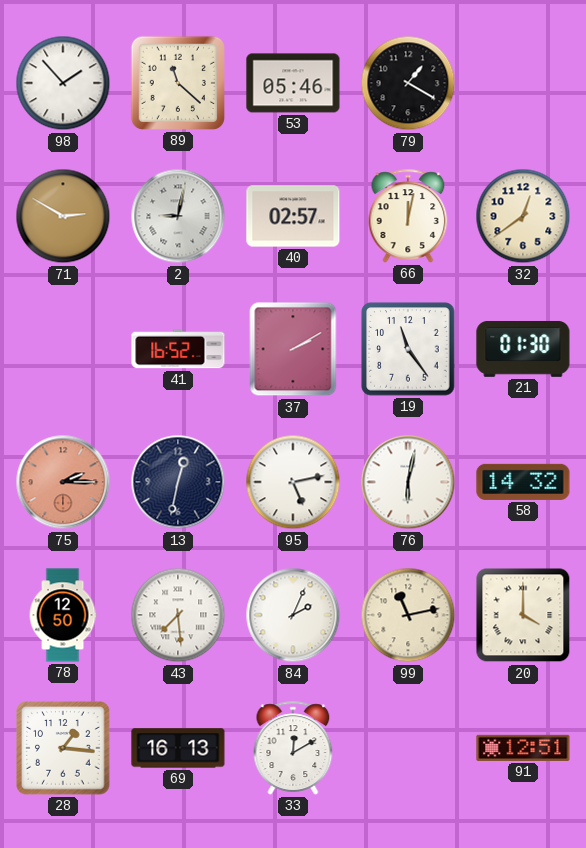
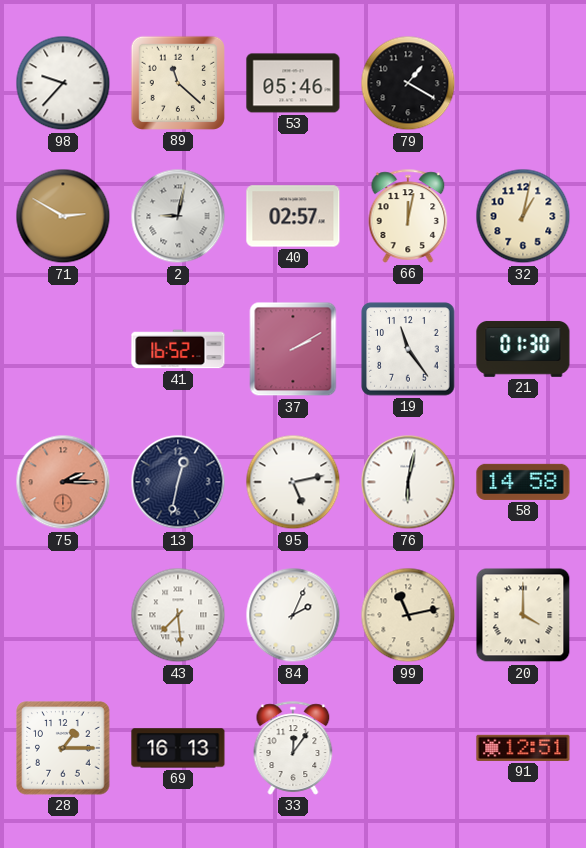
98: 1:53 -> 9:37
32: 12:39 -> 1:02
58: 14:32 -> 14:58
78: 12:50 -> none
28: 1:16 -> 1:15
33: 12:10 -> 12:06
